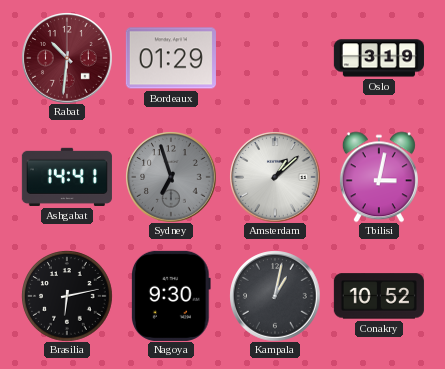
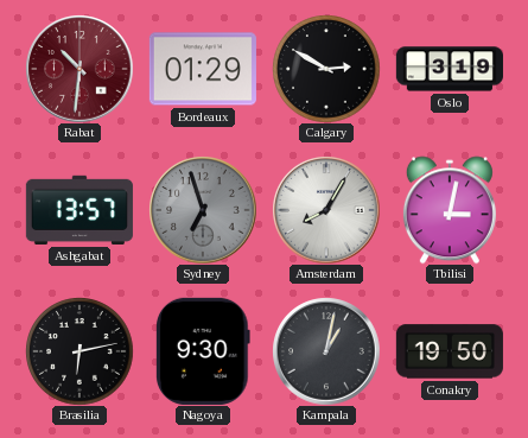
Calgary: none -> 2:50
Ashgabat: 14:41 -> 13:57
Amsterdam: 1:08 -> 8:05
Conakry: 10:52 -> 19:50
